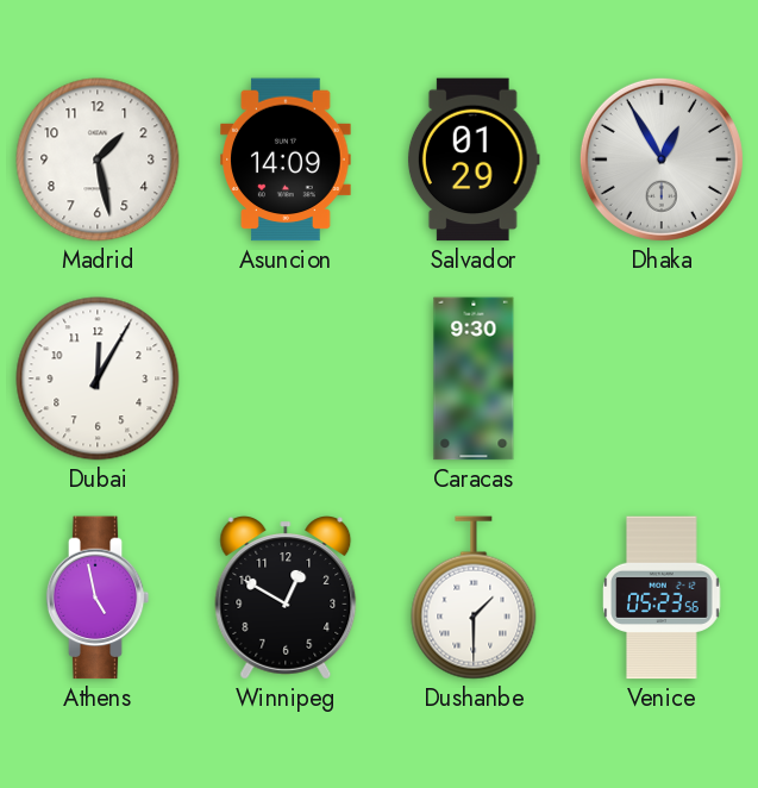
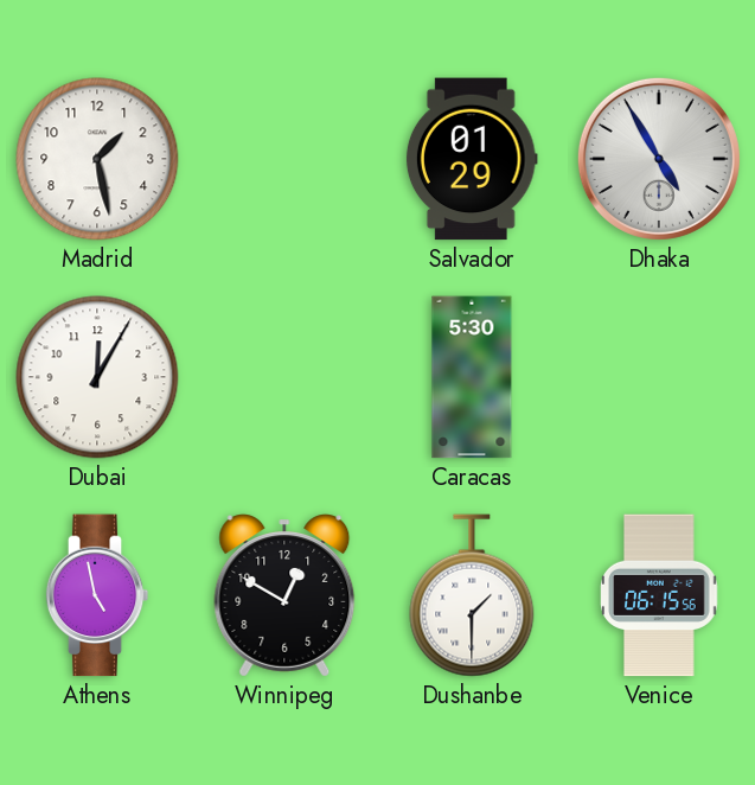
Asuncion: 14:09 -> none
Dhaka: 12:55 -> 4:55
Caracas: 9:30 -> 5:30
Venice: 05:23 -> 06:15
